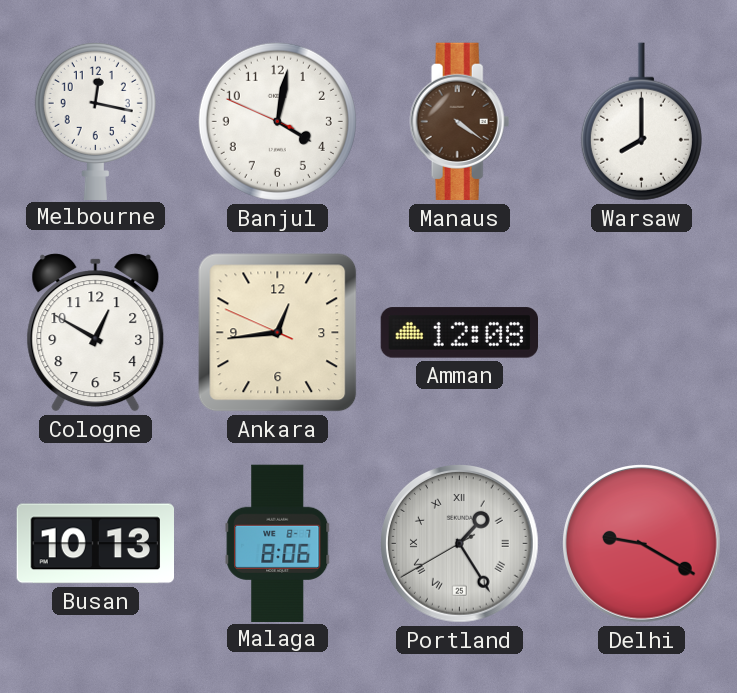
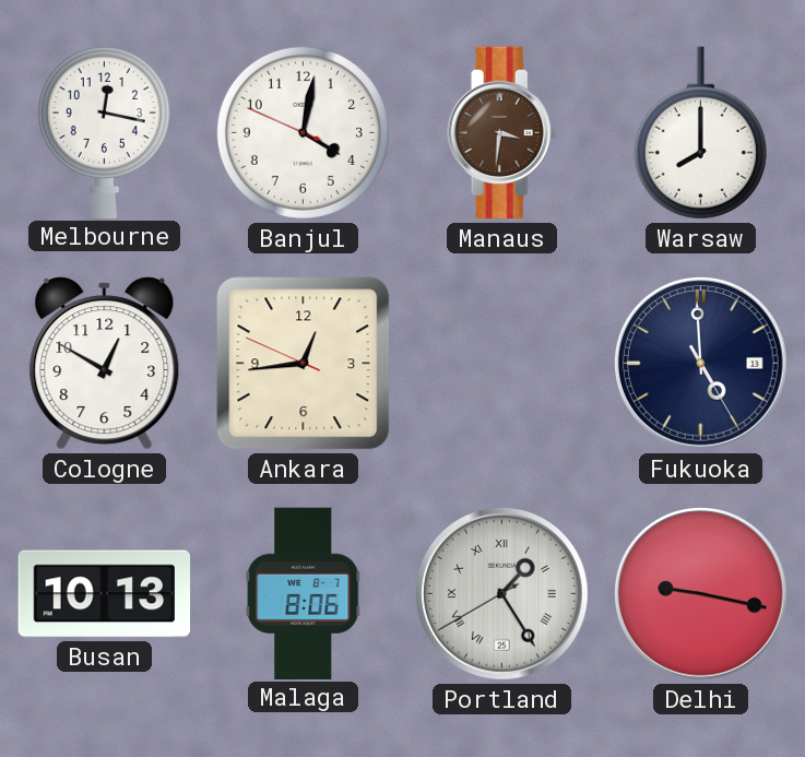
Manaus: 4:21 -> 3:31
Amman: 12:08 -> none
Fukuoka: none -> 4:59
Delhi: 9:20 -> 9:17
